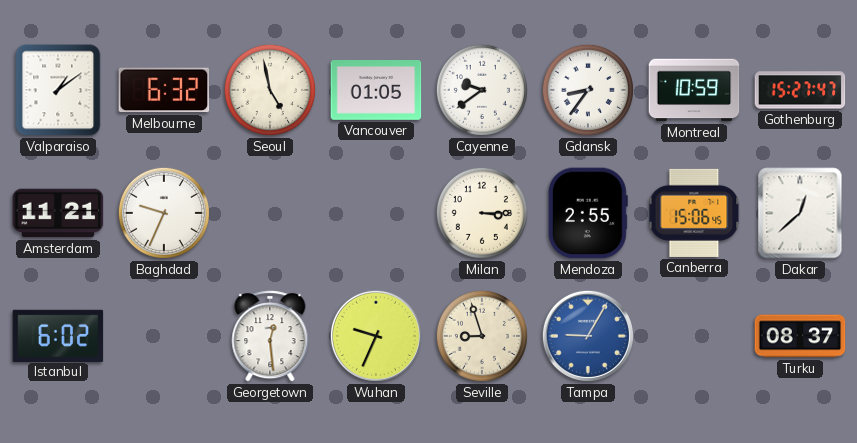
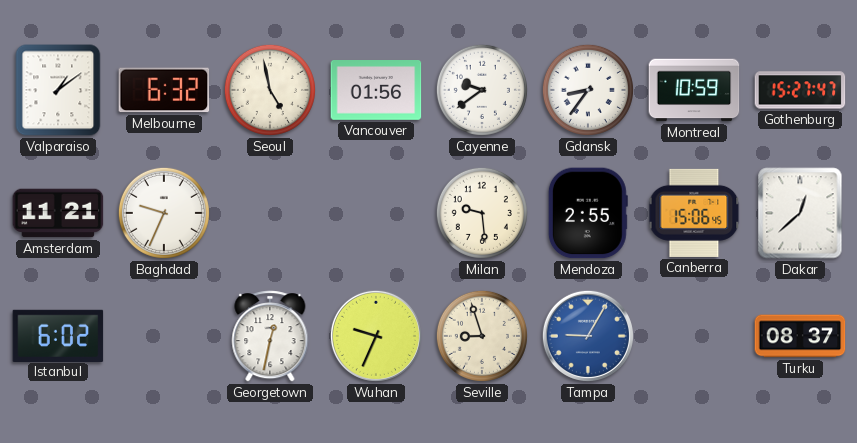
Vancouver: 01:05 -> 01:56
Milan: 3:15 -> 9:29
Georgetown: 12:29 -> 12:32
